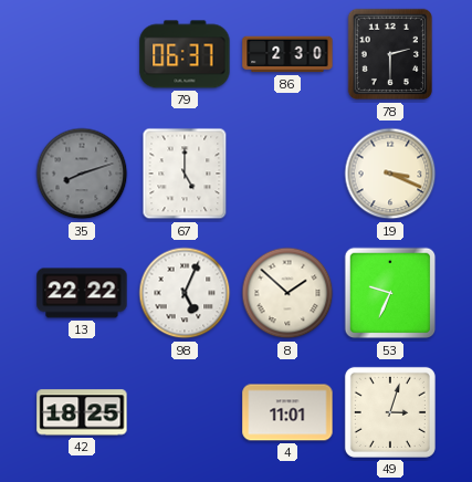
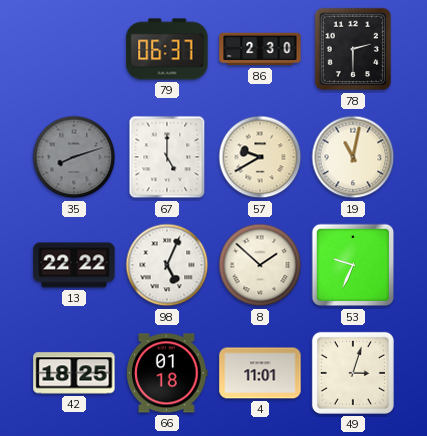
57: none -> 9:40
19: 3:19 -> 11:02
66: none -> 01:18
